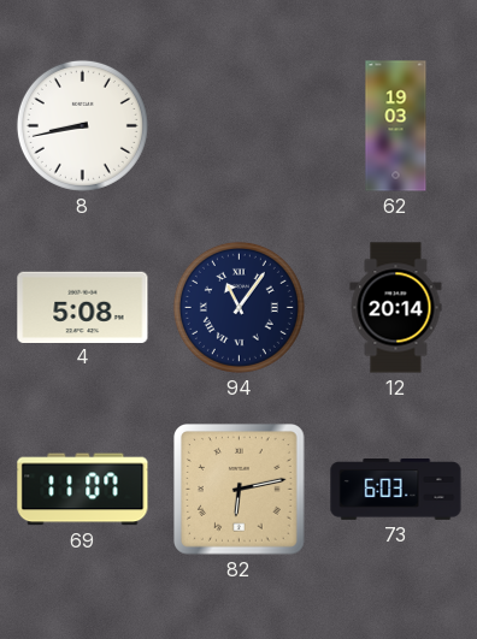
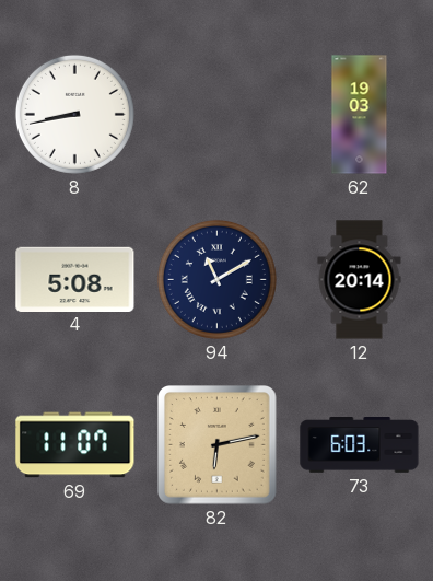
94: 11:06 -> 11:10
